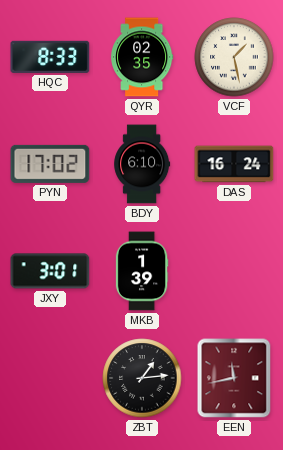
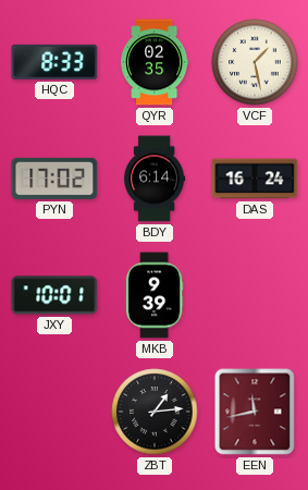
BDY: 6:10 -> 6:14
JXY: 3:01 -> 10:01
MKB: 1:39 -> 9:39
